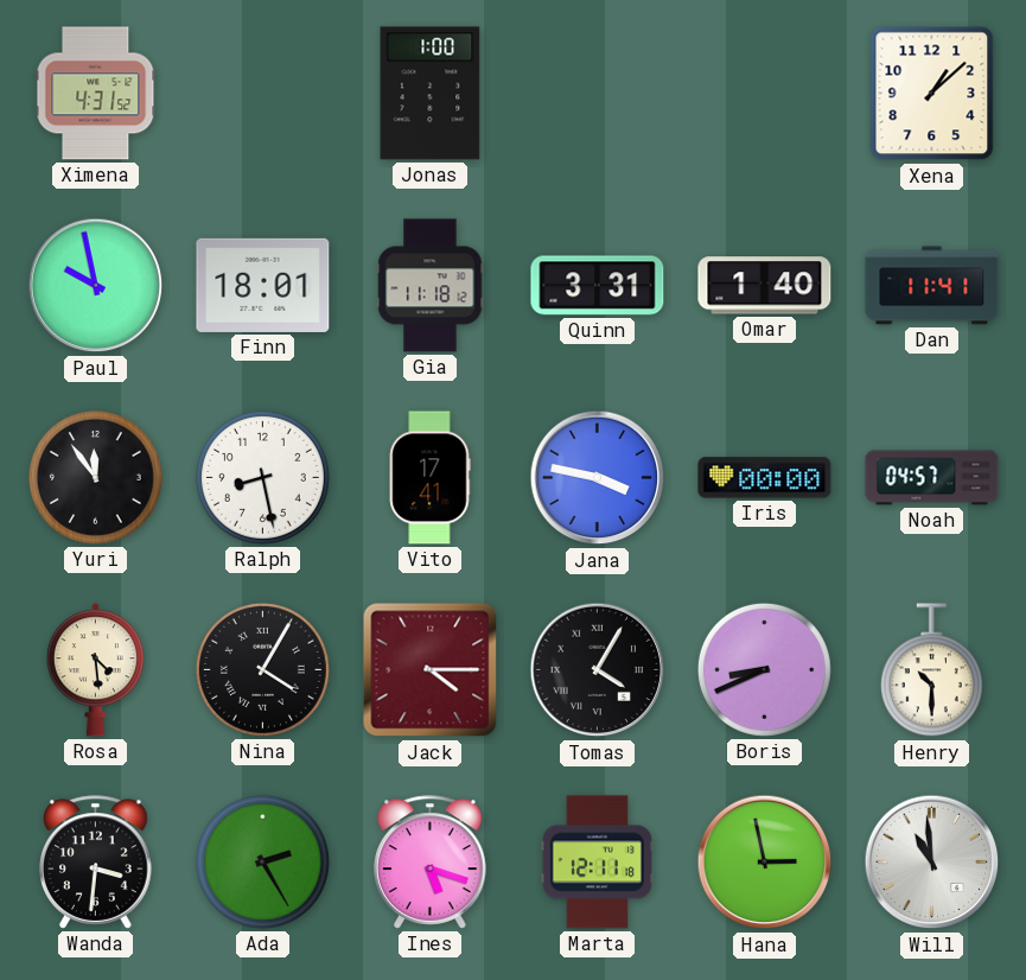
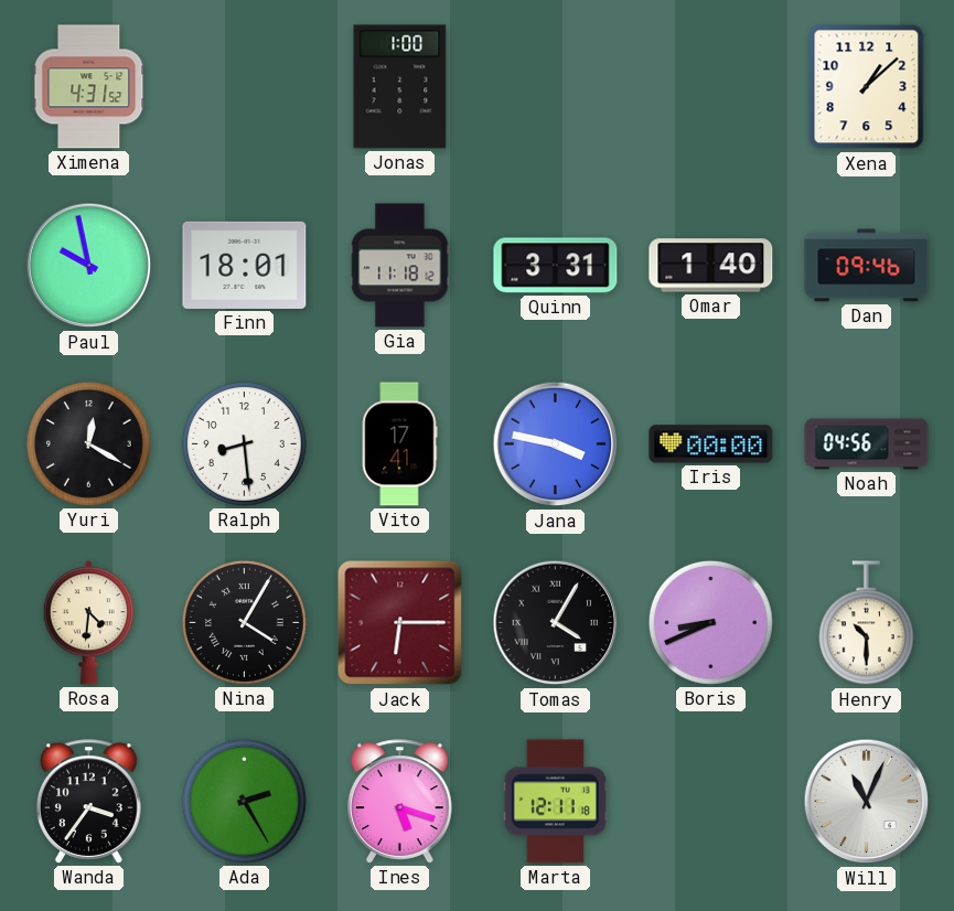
Dan: 11:41 -> 09:46
Yuri: 11:54 -> 12:20
Ralph: 8:28 -> 8:29
Noah: 04:57 -> 04:56
Rosa: 4:29 -> 4:31
Jack: 4:15 -> 6:15
Wanda: 3:31 -> 3:36
Hana: 2:58 -> none
Will: 10:59 -> 11:04
